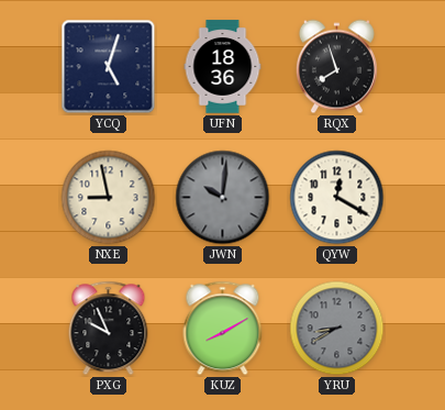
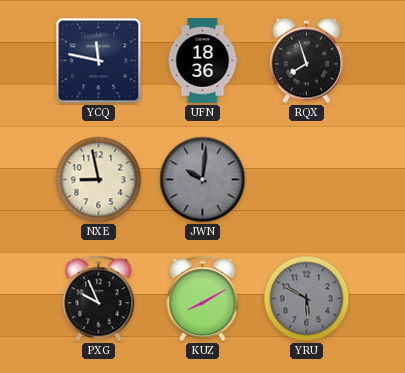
YCQ: 5:03 -> 11:47
QYW: 12:20 -> none
YRU: 8:40 -> 5:50
